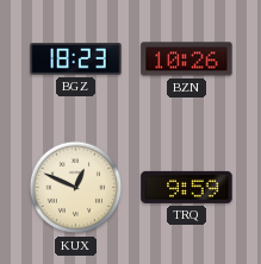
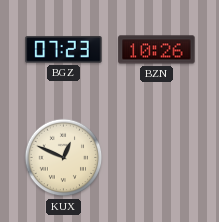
BGZ: 18:23 -> 07:23
TRQ: 9:59 -> none
